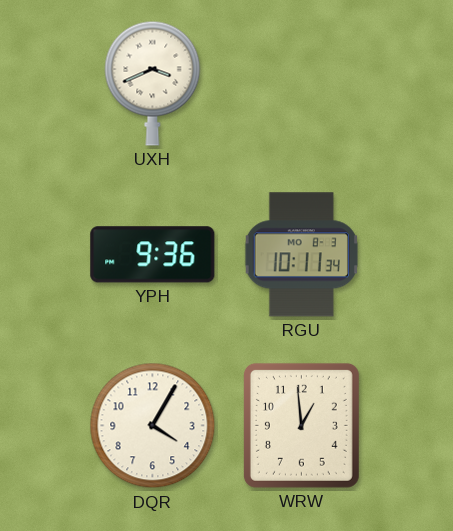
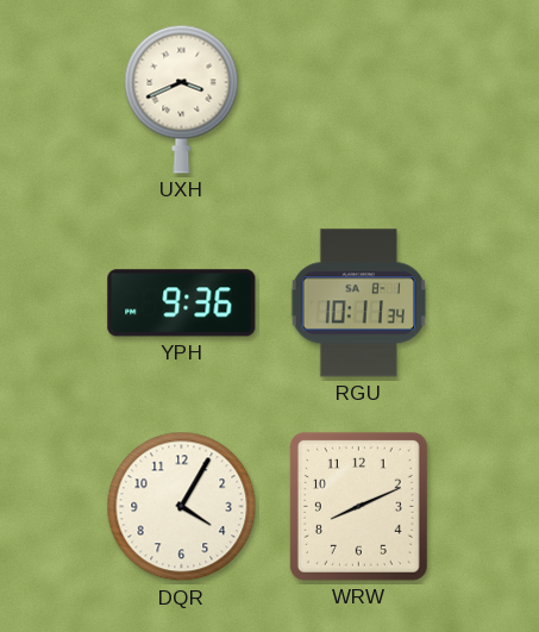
RGU date: MO 8-3 -> SA 8-1
WRW: 12:59 -> 8:11
